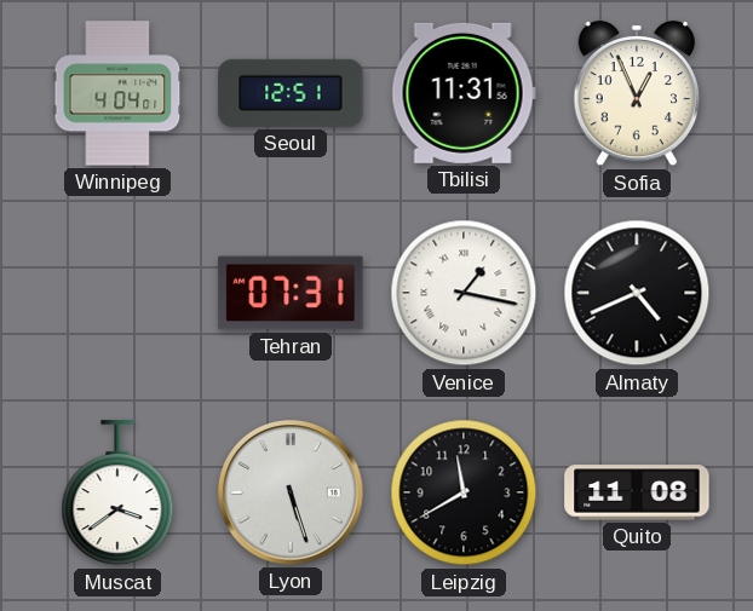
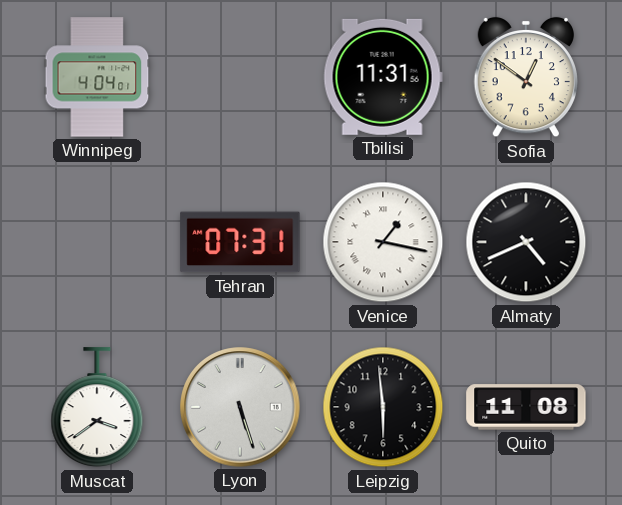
Seoul: 12:51 -> none
Sofia: 12:56 -> 12:51
Leipzig: 11:40 -> 5:59
